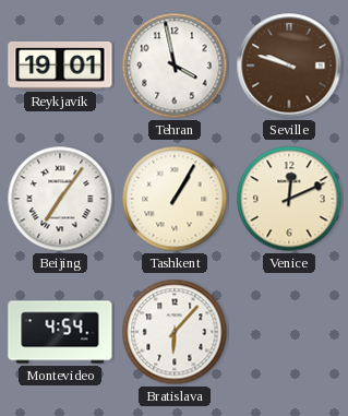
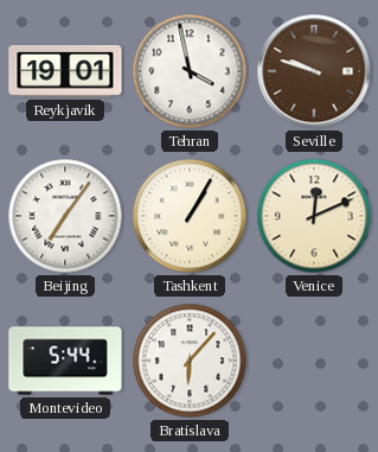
Montevideo: 4:54 -> 5:44
